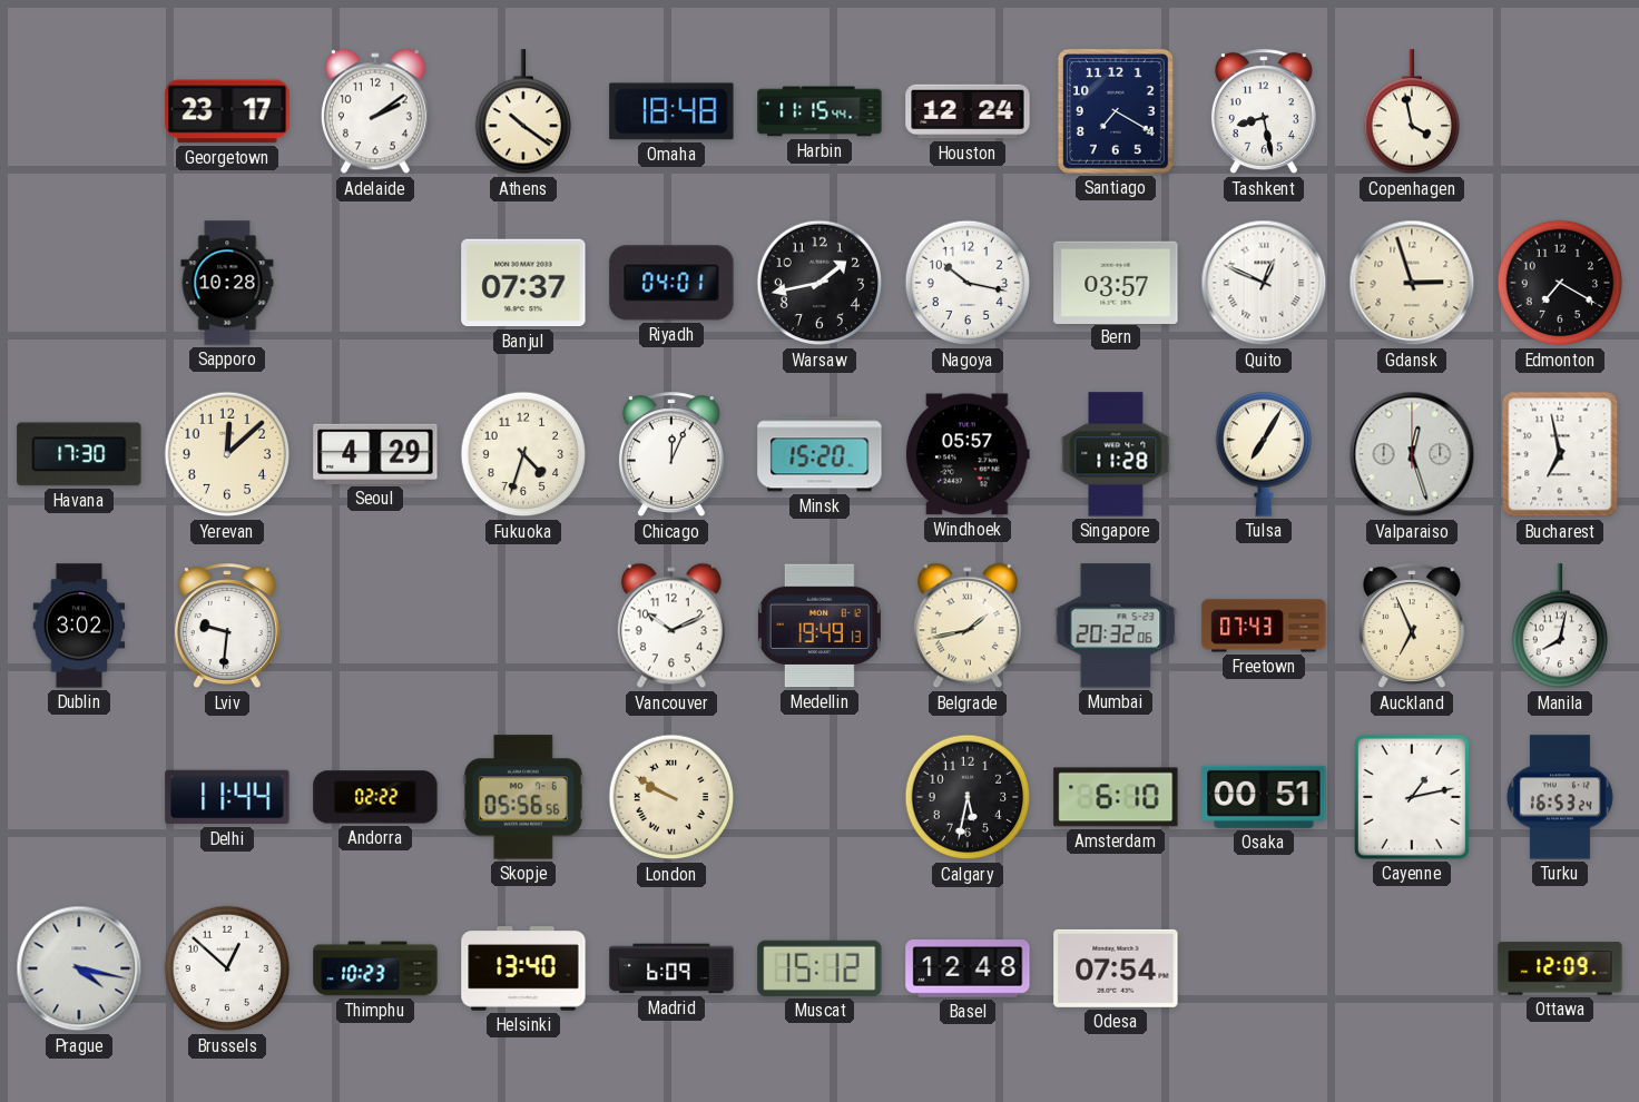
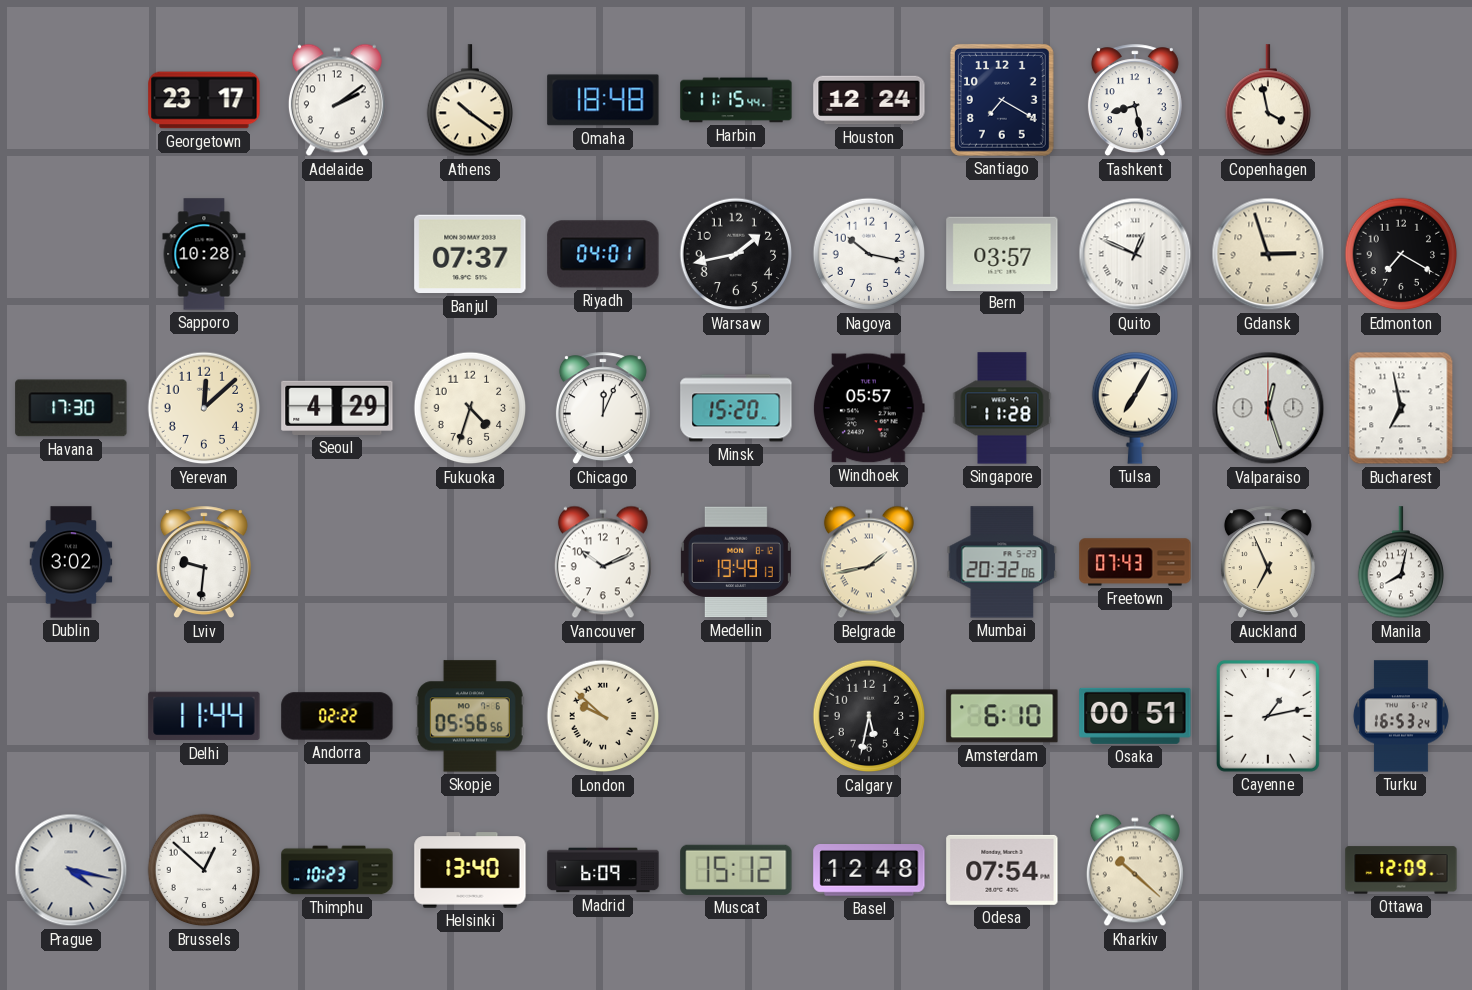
London: 9:50 -> 9:52
Kharkiv: none -> 10:22
